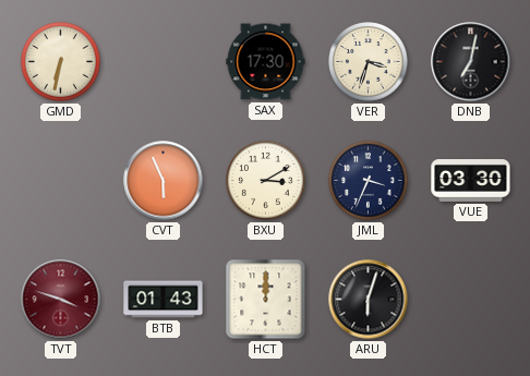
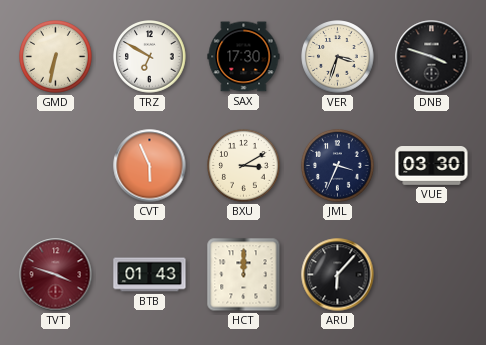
TRZ: none -> 6:50
DNB: 7:02 -> 3:48
ARU: 6:03 -> 6:07
